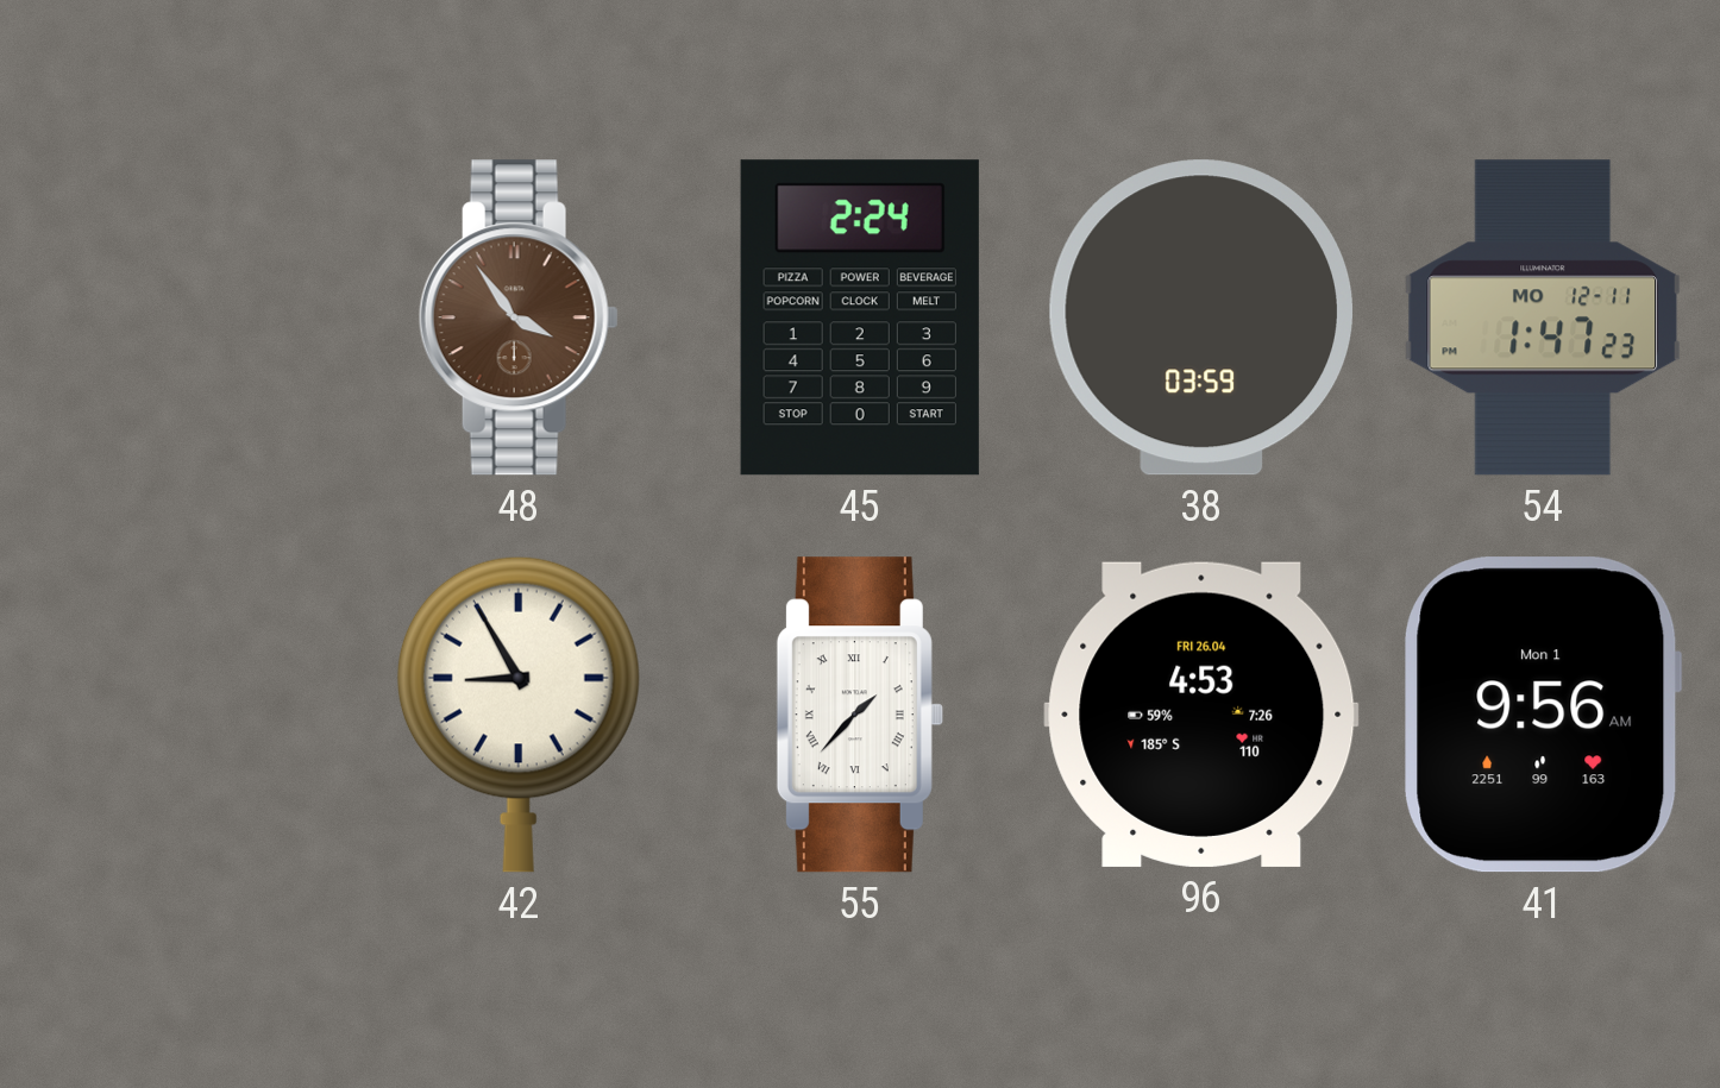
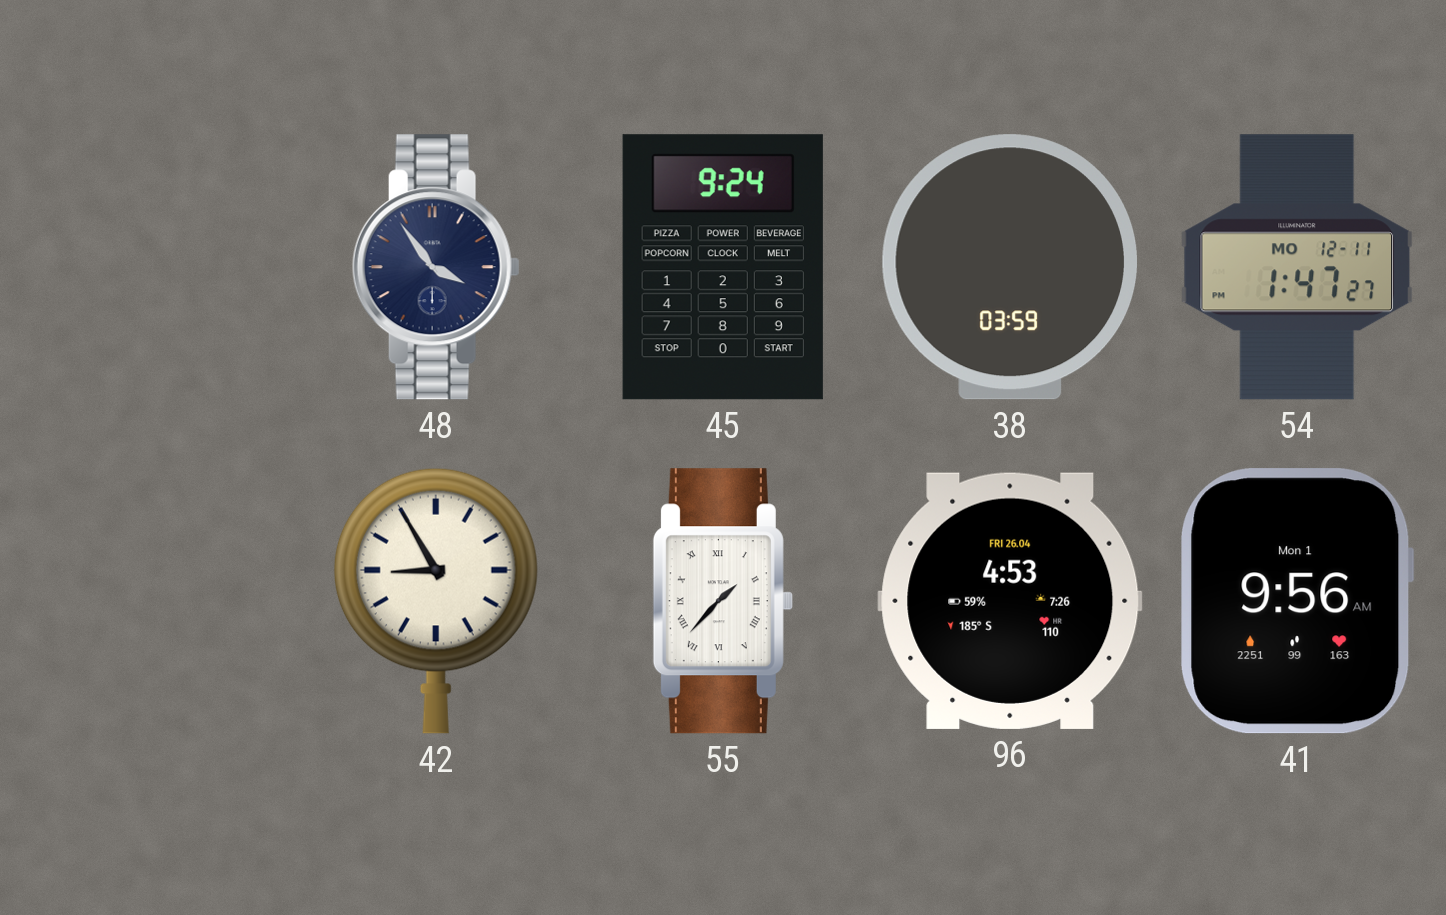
48 dial: brown -> navy
45: 2:24 -> 9:24
54: 1:47:23 -> 1:47:27
